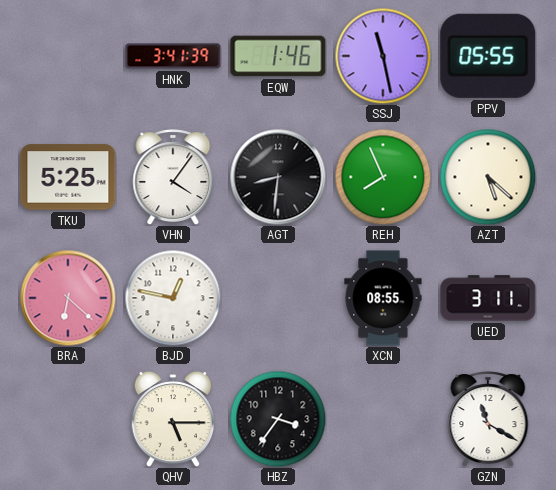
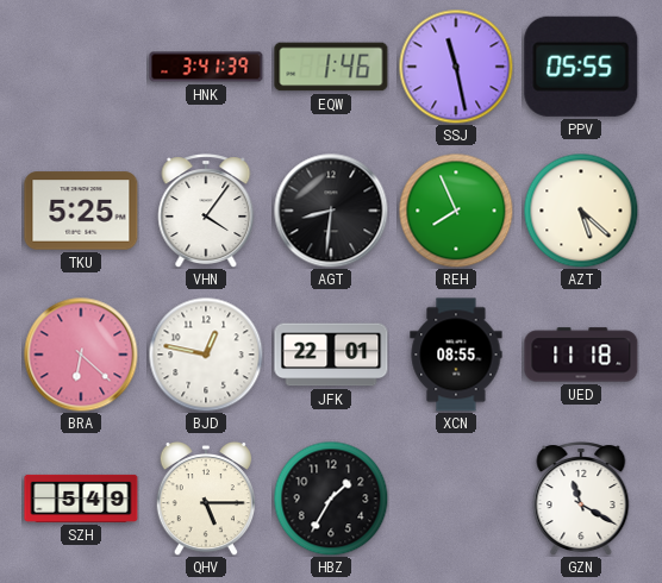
JFK: none -> 22:01
UED: 3:11 -> 11:18
SZH: none -> 5:49
HBZ: 3:36 -> 1:35
